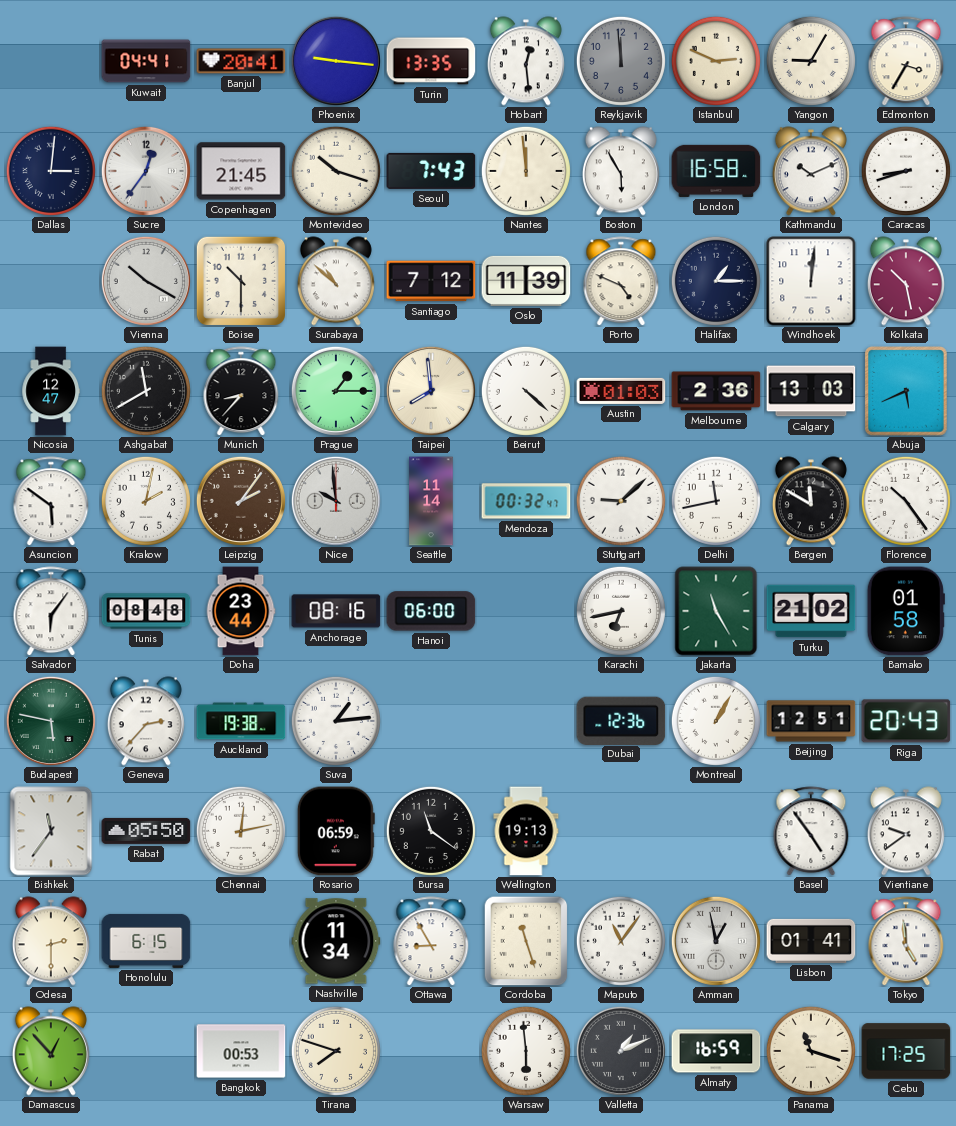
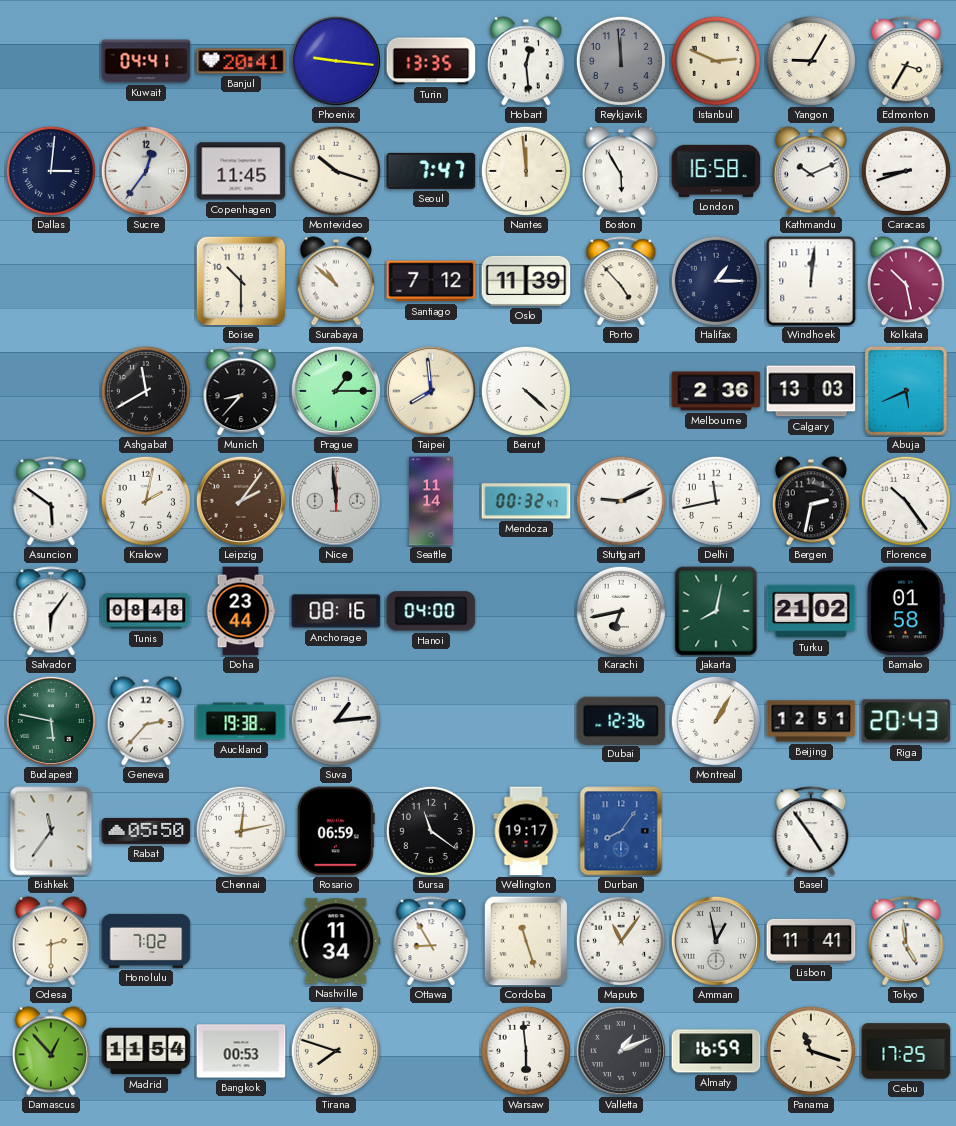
Copenhagen: 21:45 -> 11:45
Seoul: 7:43 -> 7:47
Vienna: 10:20 -> none
Porto: 4:49 -> 4:53
Nicosia: 12:47 -> none
Austin: 01:03 -> none
Nice: 9:59 -> 11:59
Stuttgart: 9:08 -> 9:11
Bergen: 11:50 -> 2:32
Hanoi: 06:00 -> 04:00
Jakarta: 11:25 -> 8:02
Wellington: 19:13 -> 19:17
Durban: none -> 8:06
Vientiane: 9:39 -> none
Honolulu: 6:15 -> 7:02
Lisbon: 01:41 -> 11:41
Madrid: none -> 11:54
